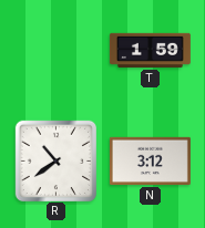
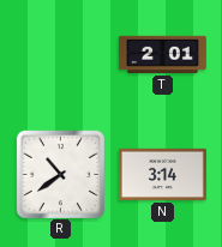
T: 1:59 -> 2:01
N: 3:12 -> 3:14
